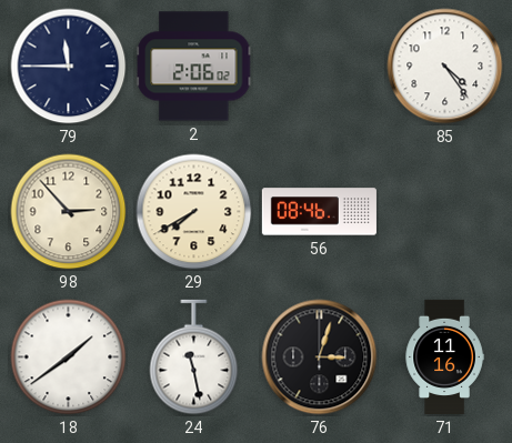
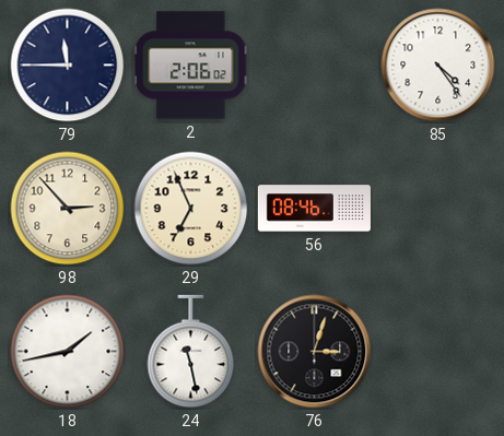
29: 7:40 -> 6:56
18: 1:39 -> 1:43
71: 11:16 -> none
